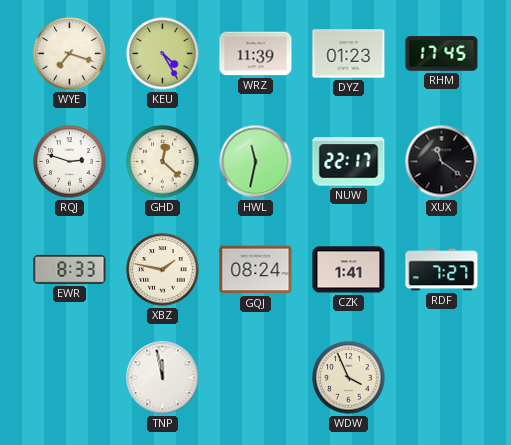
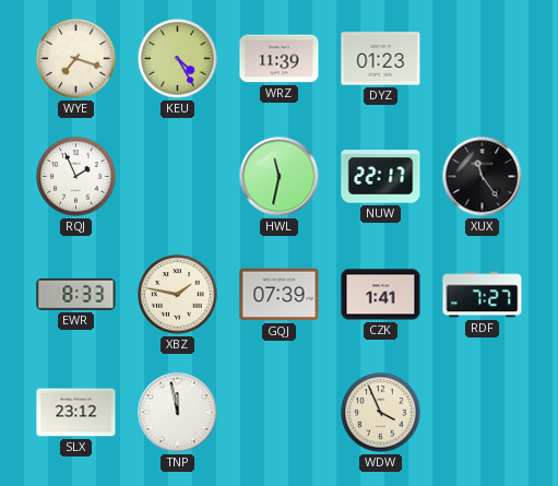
RHM: 17:45 -> none
RQJ: 2:48 -> 1:56
GHD: 12:22 -> none
XUX: 11:21 -> 11:24
GQJ: 08:24 -> 07:39
SLX: none -> 23:12
